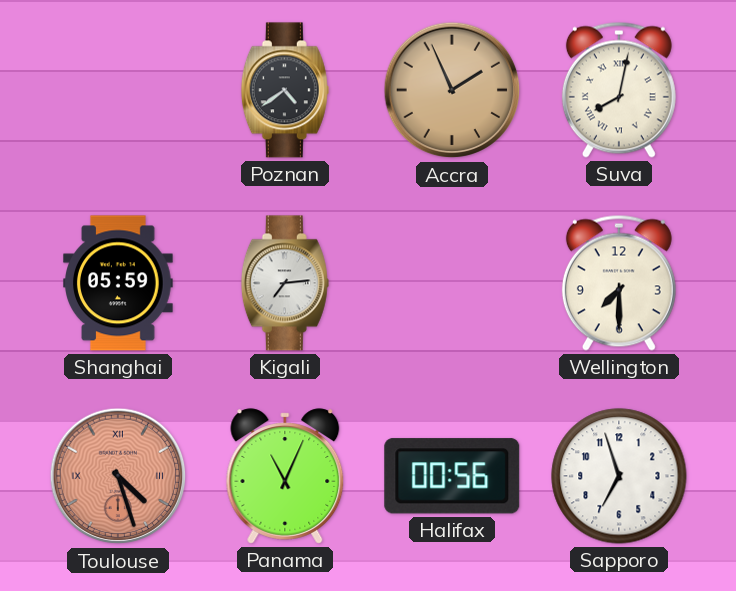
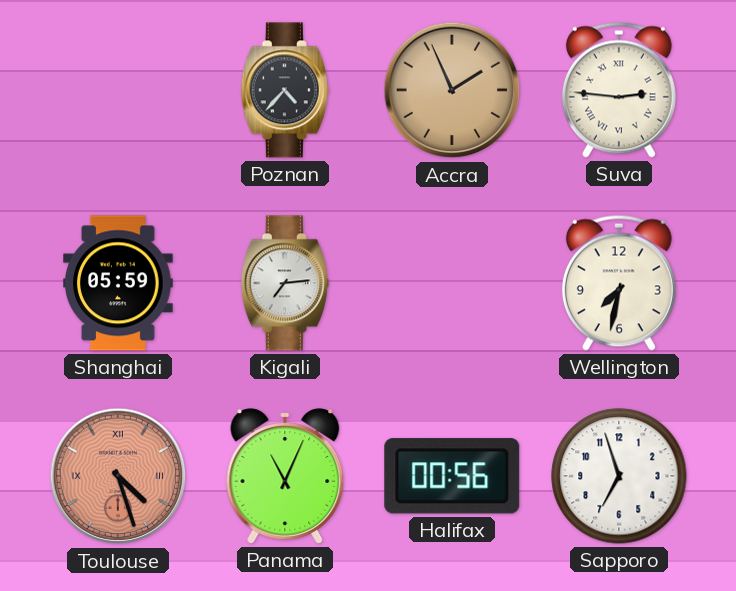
Poznan: 4:39 -> 4:37
Suva: 8:02 -> 2:46
Wellington: 7:30 -> 7:32
